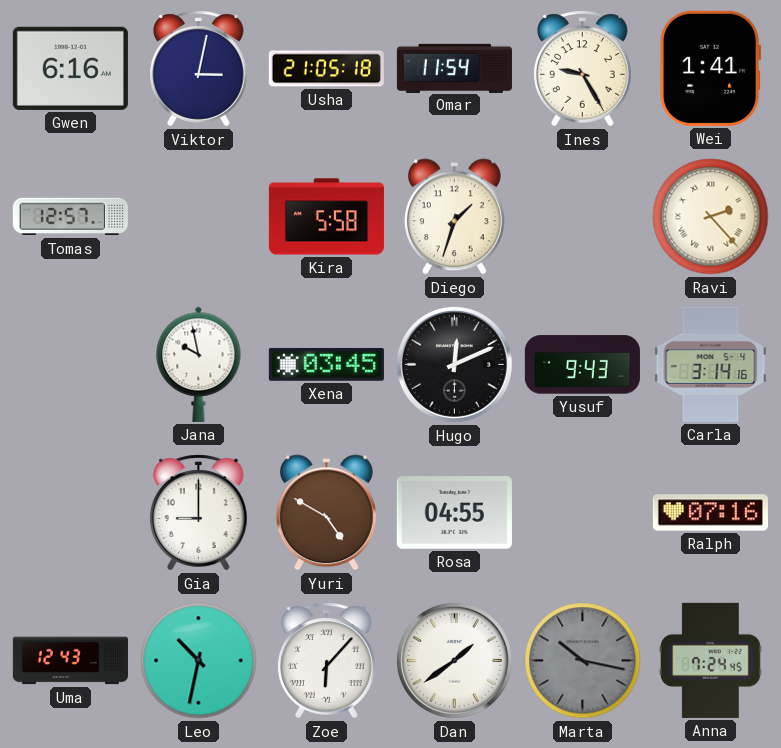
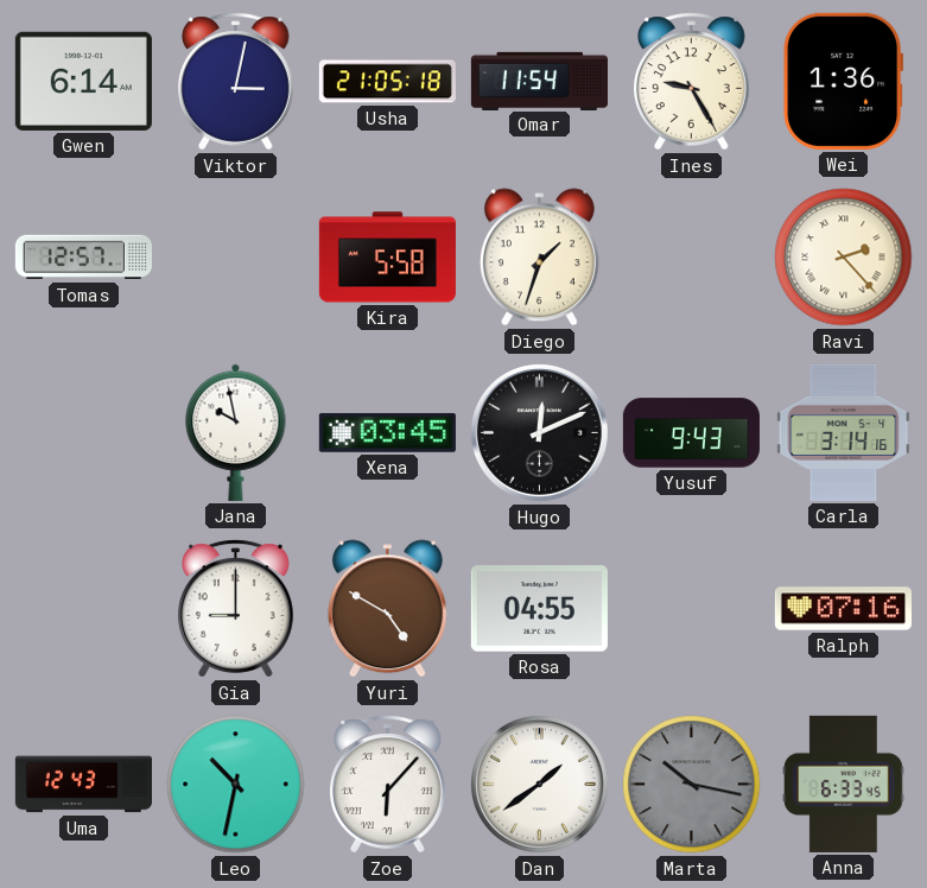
Gwen: 6:16 -> 6:14
Wei: 1:41 -> 1:36
Anna: 7:24 -> 6:33
